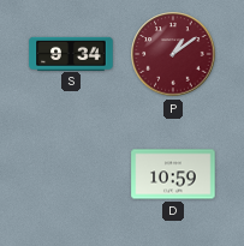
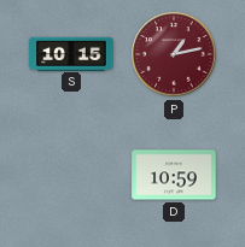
S: 9:34 -> 10:15
P: 1:09 -> 1:13
